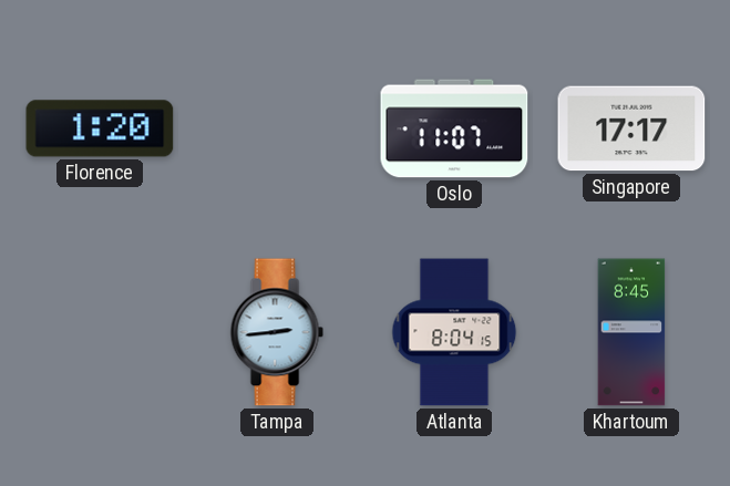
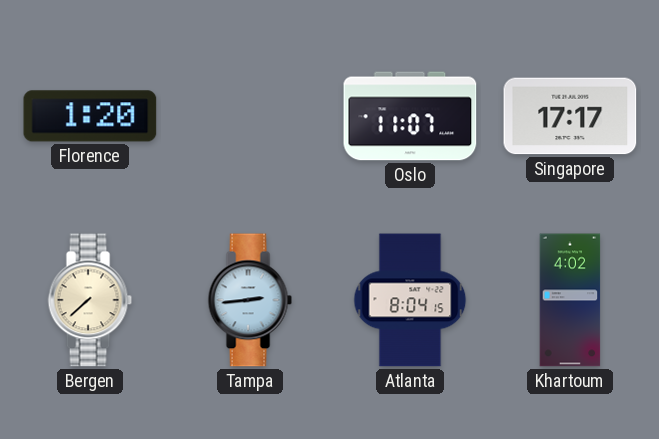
Bergen: none -> 7:38
Khartoum: 8:45 -> 4:02
